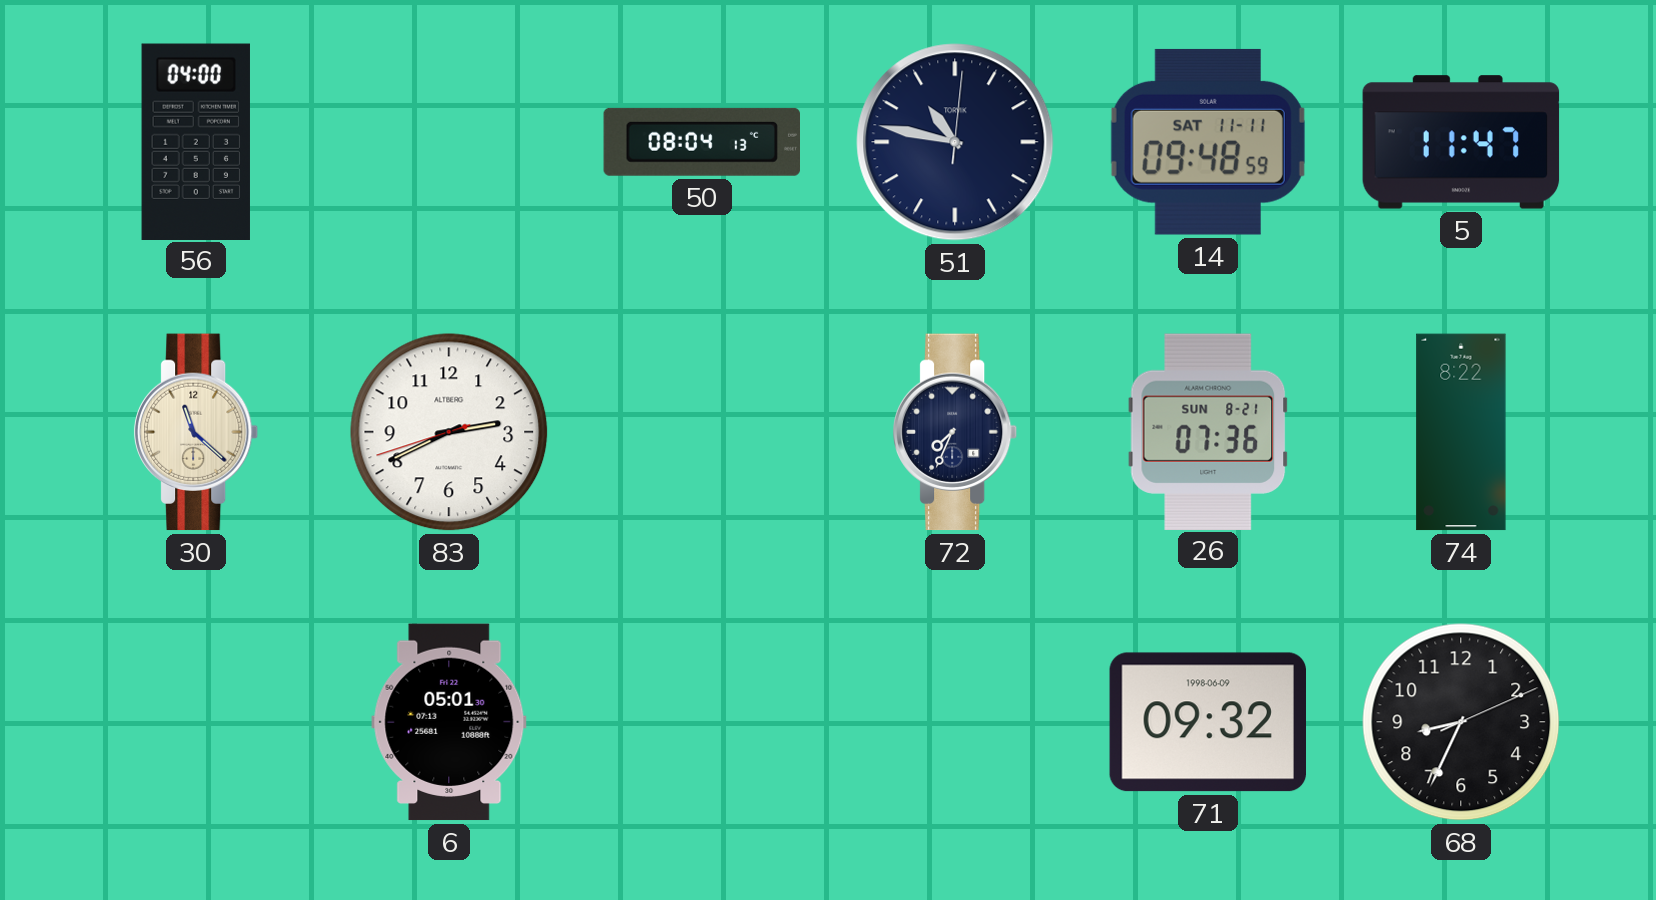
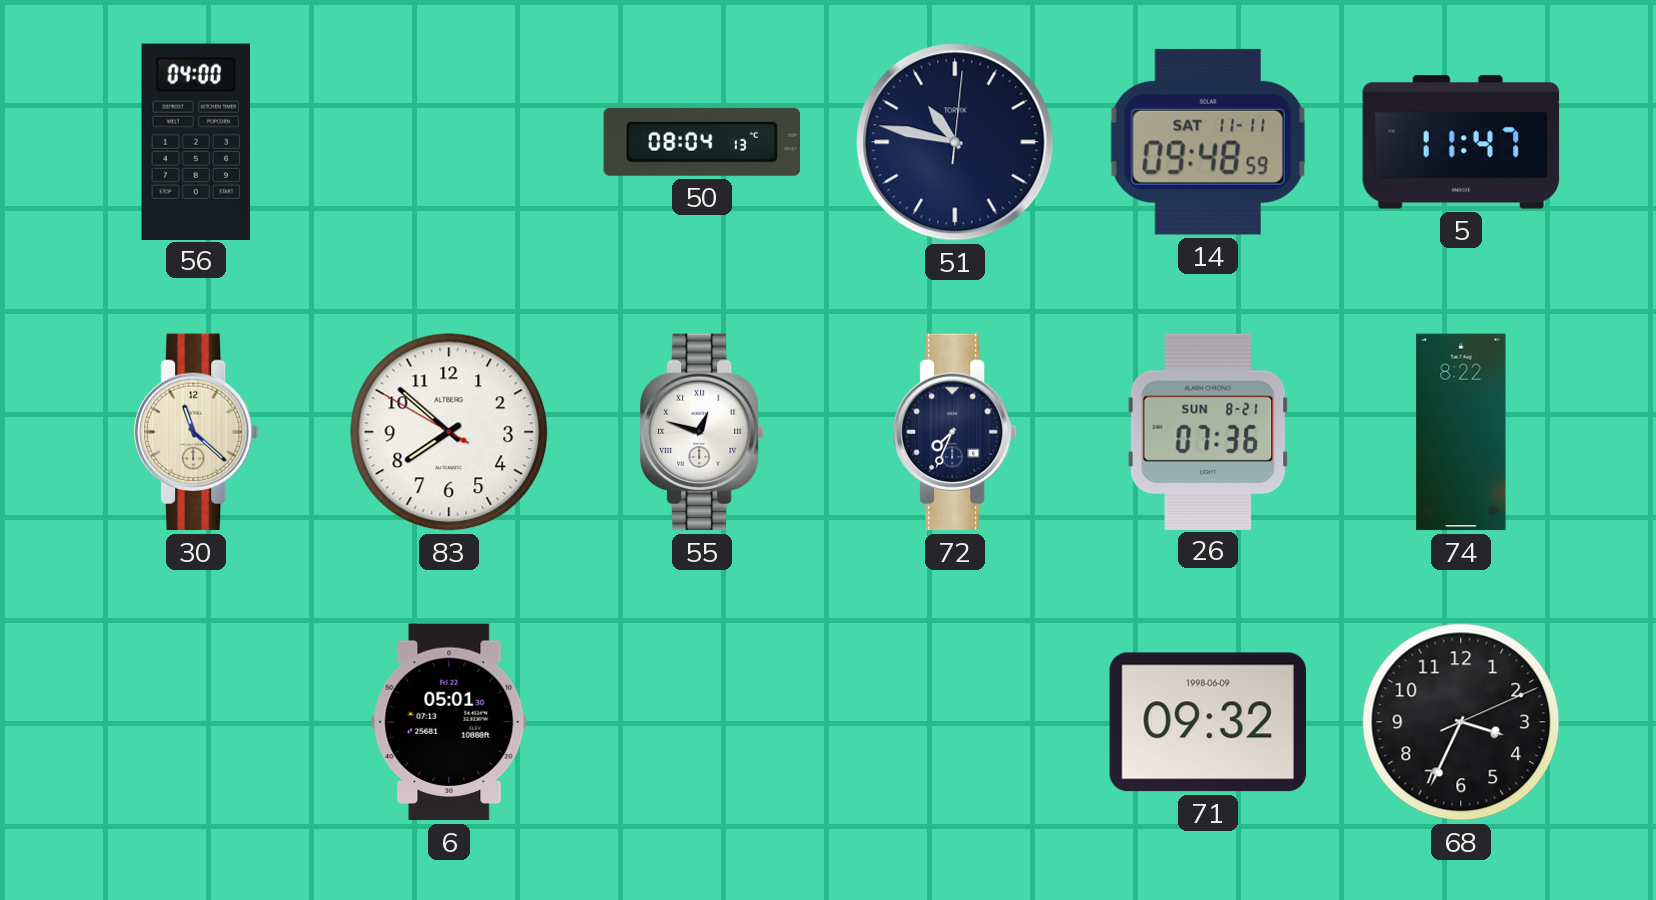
83: 2:40 -> 7:51
55: none -> 12:48
68: 8:34 -> 3:34
